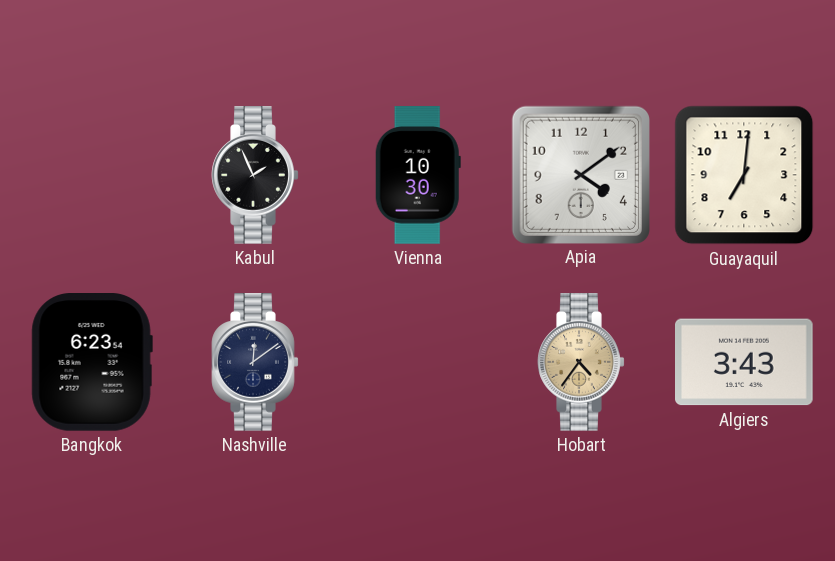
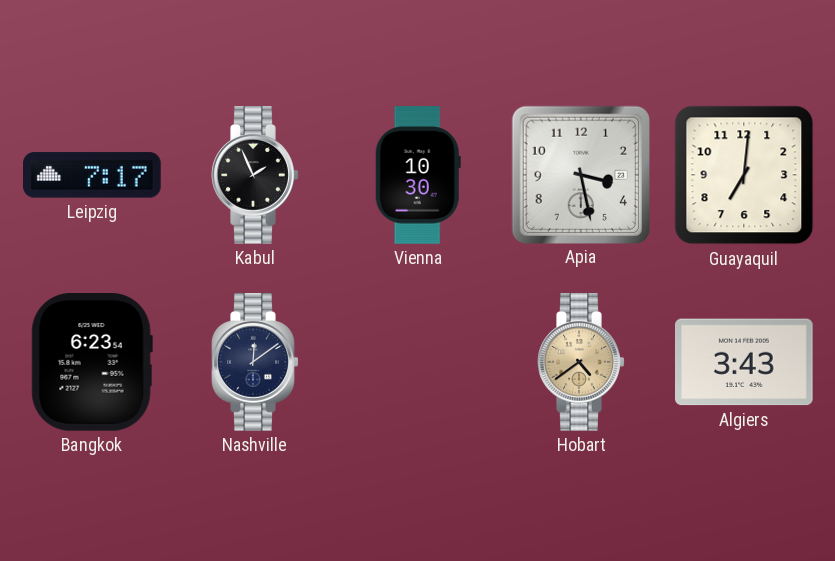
Leipzig: none -> 7:17
Apia: 4:09 -> 3:28
Hobart: 4:36 -> 4:39
